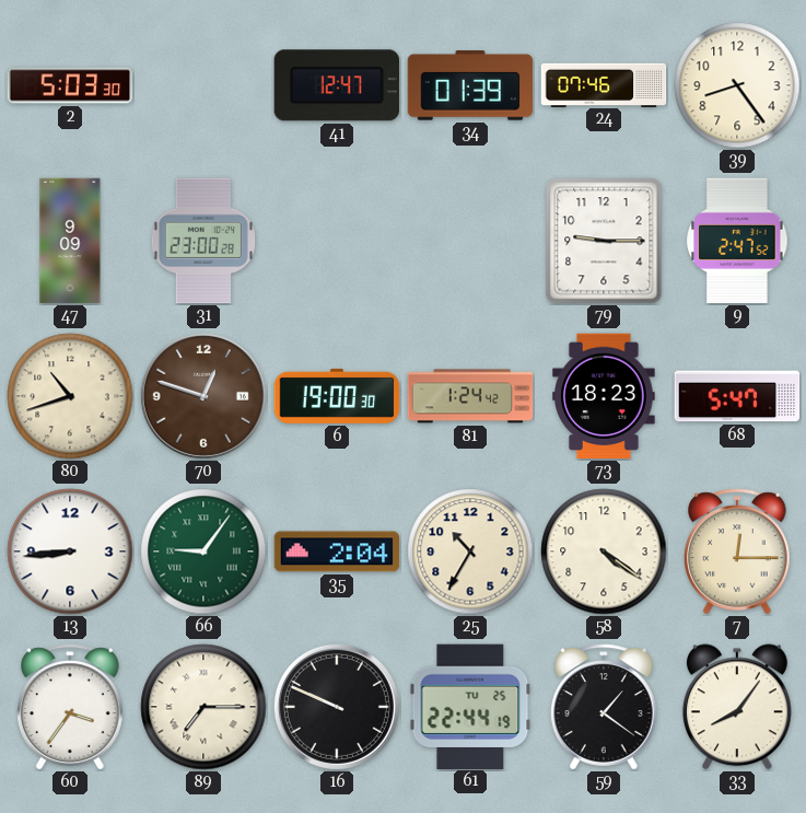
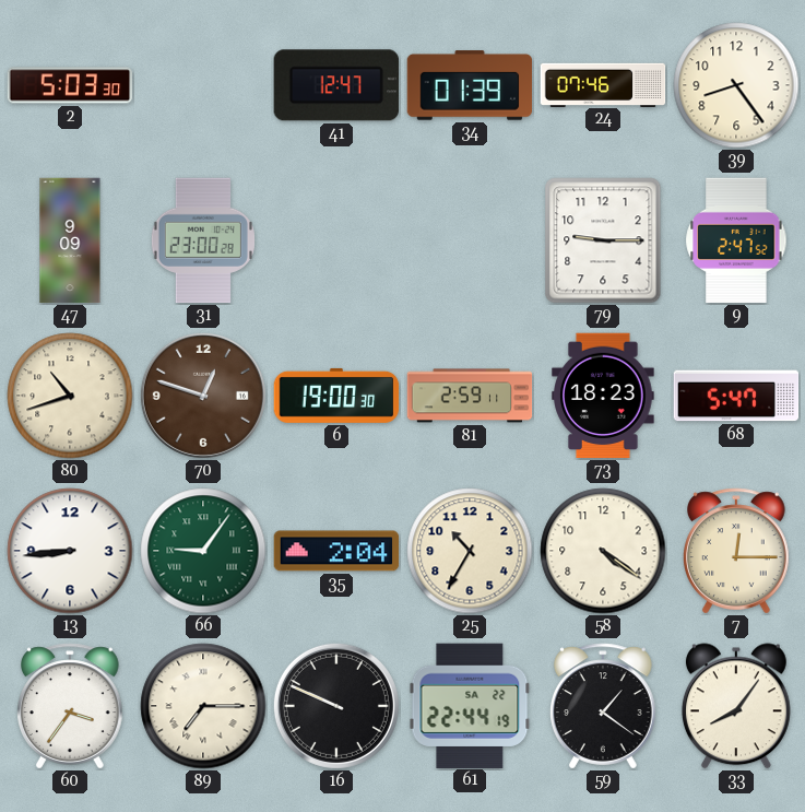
81: 1:24 -> 2:59
61 date: TU 25 -> SA 22
